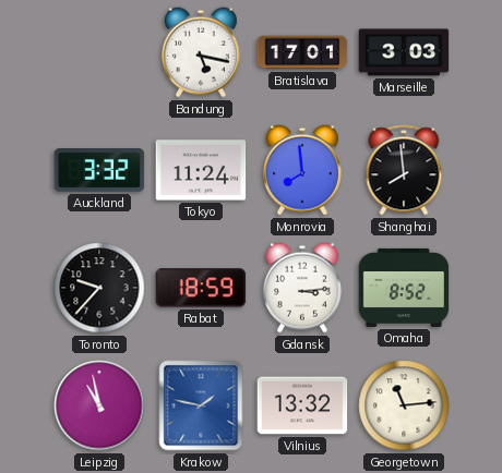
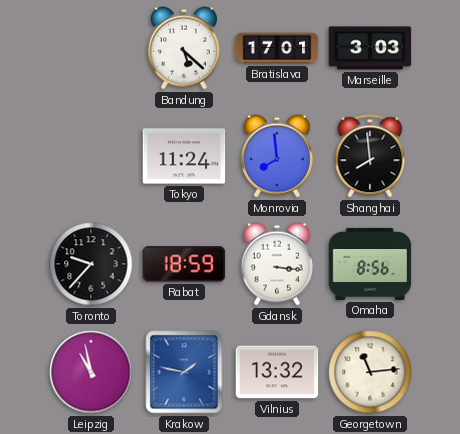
Bandung: 5:17 -> 5:22
Auckland: 3:32 -> none
Gdansk: 3:14 -> 3:16
Omaha: 8:52 -> 8:56
